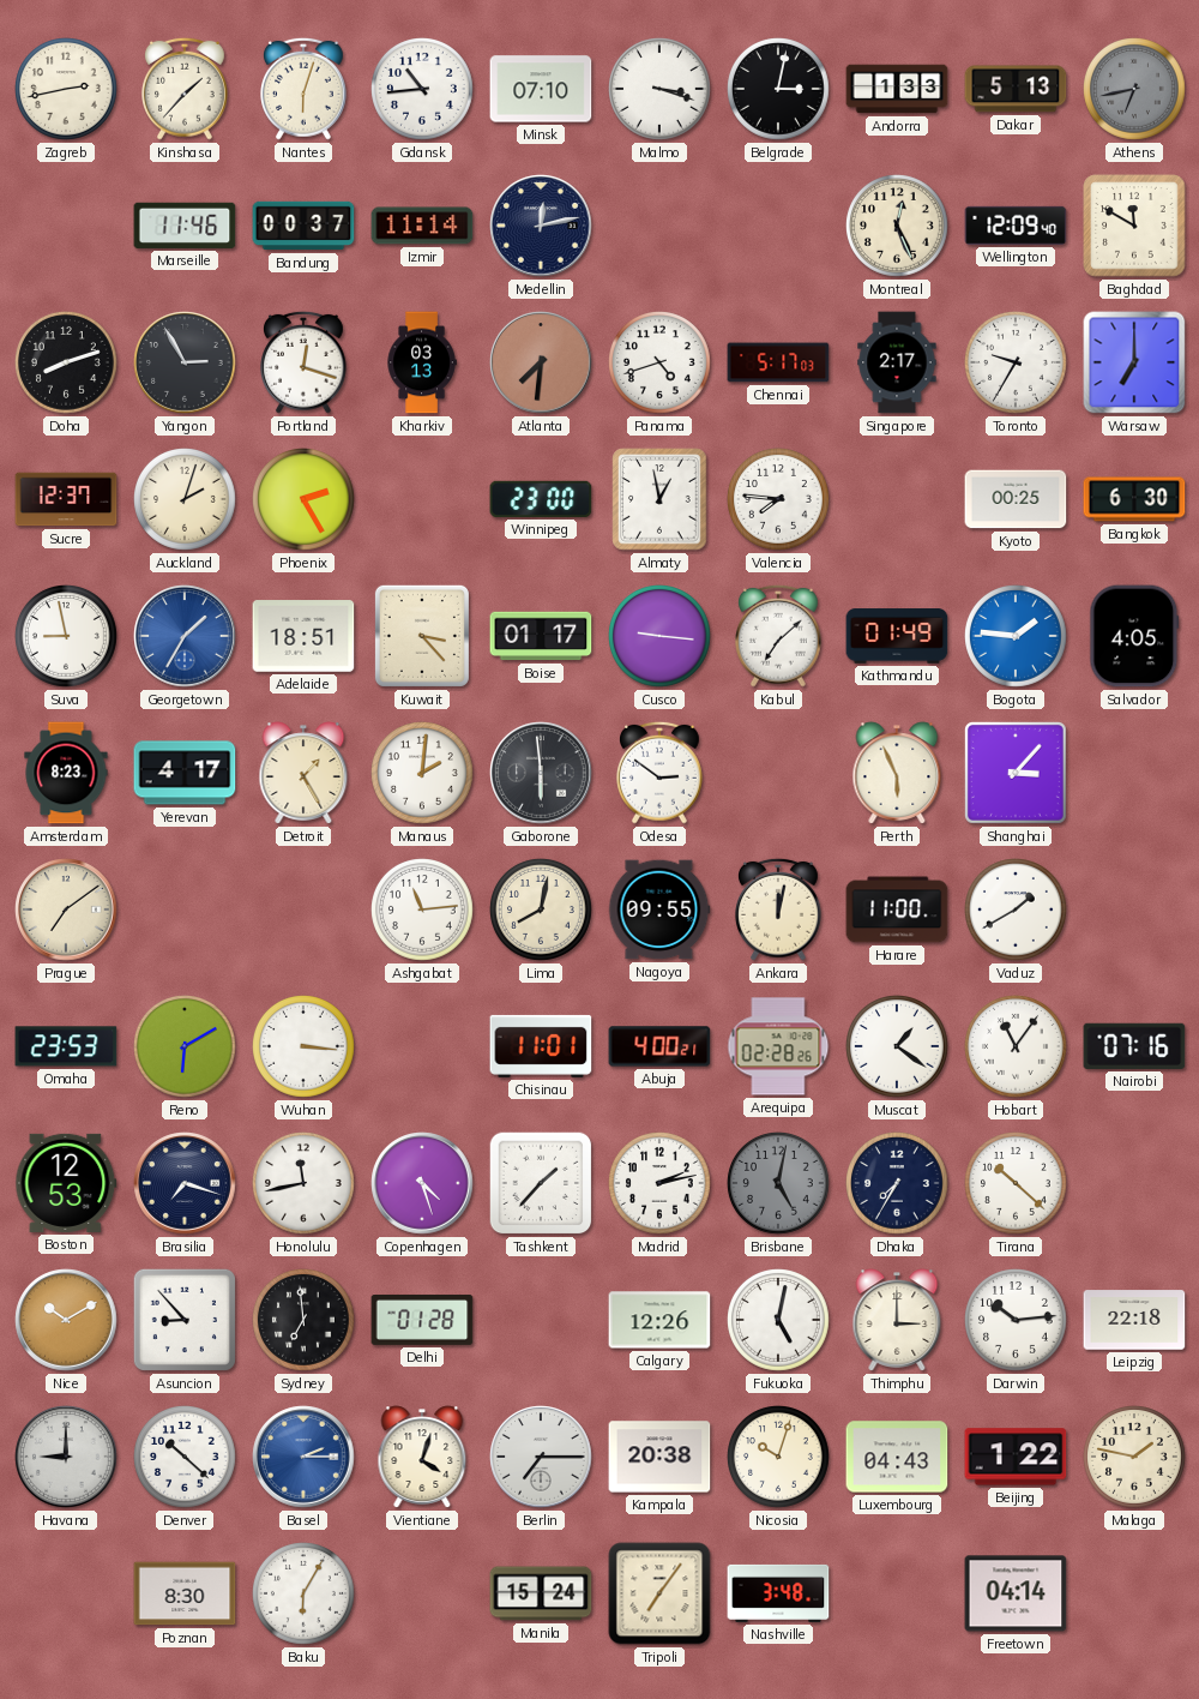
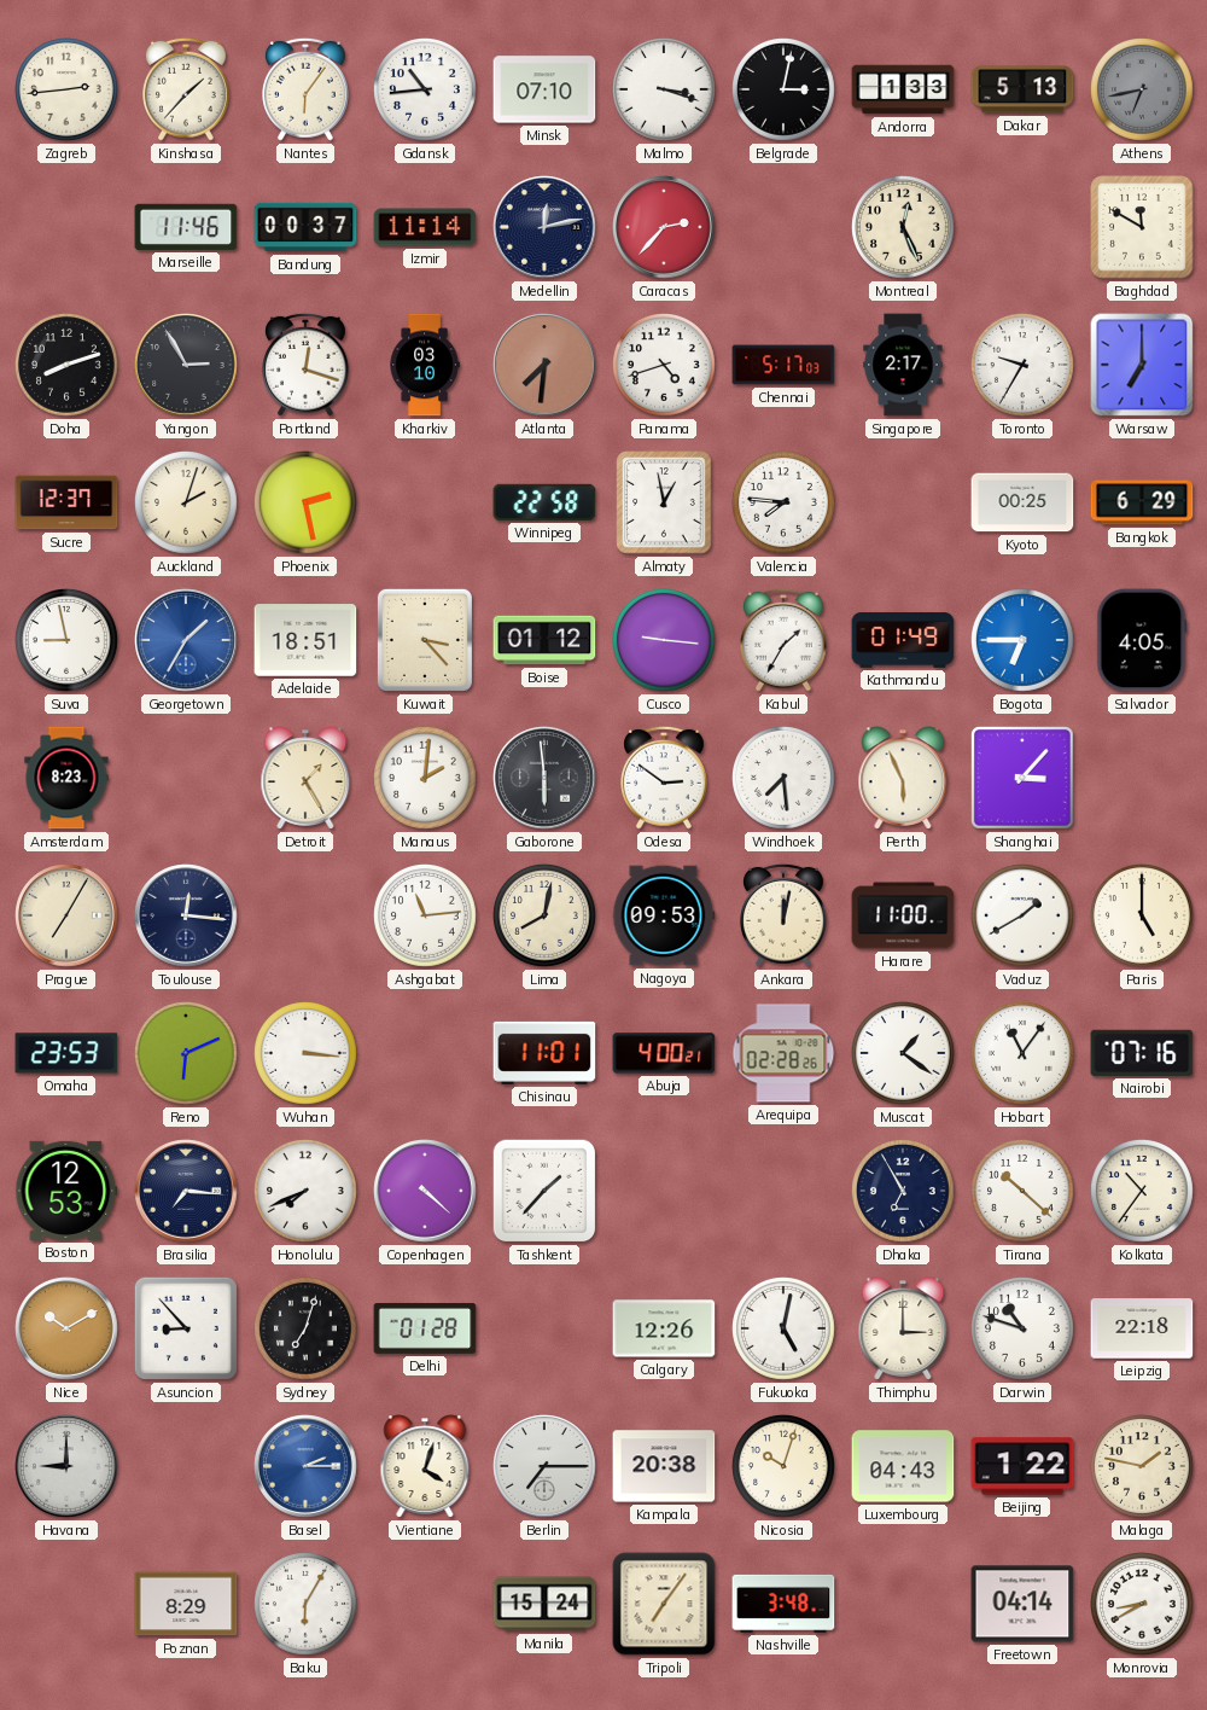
Zagreb: 2:43 -> 2:44
Nantes: 6:03 -> 6:06
Caracas: none -> 2:37
Wellington: 12:09 -> none
Kharkiv: 03:13 -> 03:10
Phoenix: 2:25 -> 2:28
Winnipeg: 23:00 -> 22:58
Bangkok: 6:30 -> 6:29
Boise: 01:17 -> 01:12
Kabul: 7:08 -> 1:35
Bogota: 1:46 -> 6:45
Yerevan: 4:17 -> none
Windhoek: none -> 7:29
Prague: 7:09 -> 7:05
Toulouse: none -> 12:16
Nagoya: 09:55 -> 09:53
Paris: none -> 5:00
Reno: 6:10 -> 6:11
Brasilia: 7:18 -> 7:16
Honolulu: 11:43 -> 7:41
Copenhagen: 4:27 -> 4:22
Madrid: 2:13 -> none
Brisbane: 5:02 -> none
Dhaka: 7:35 -> 6:55
Kolkata: none -> 10:36
Sydney: 6:59 -> 7:03
Darwin: 10:14 -> 10:48
Denver: 10:22 -> none
Poznan: 8:30 -> 8:29
Monrovia: none -> 8:40
